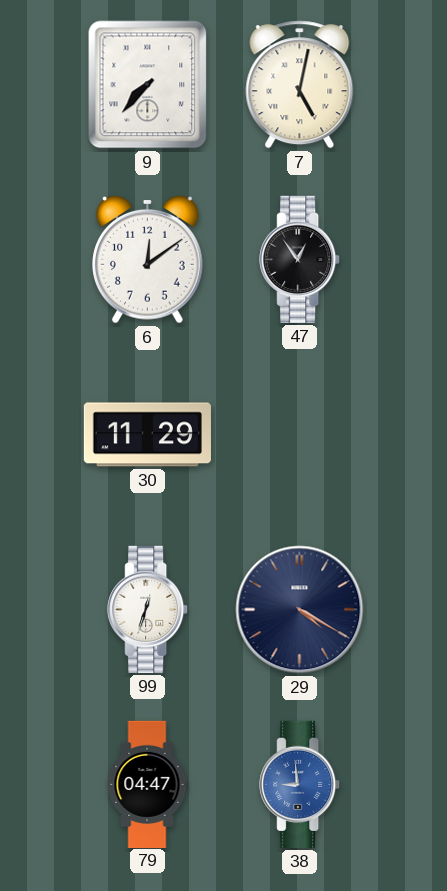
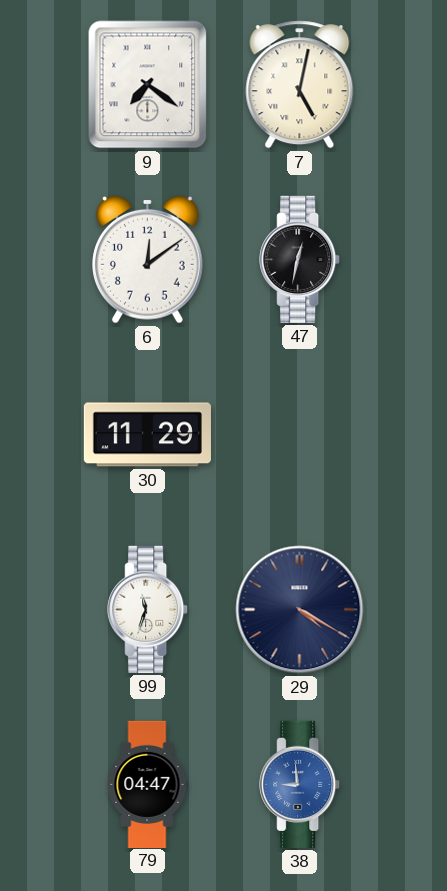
9: 7:37 -> 7:21
47: 12:54 -> 12:32
99: 12:33 -> 11:33
